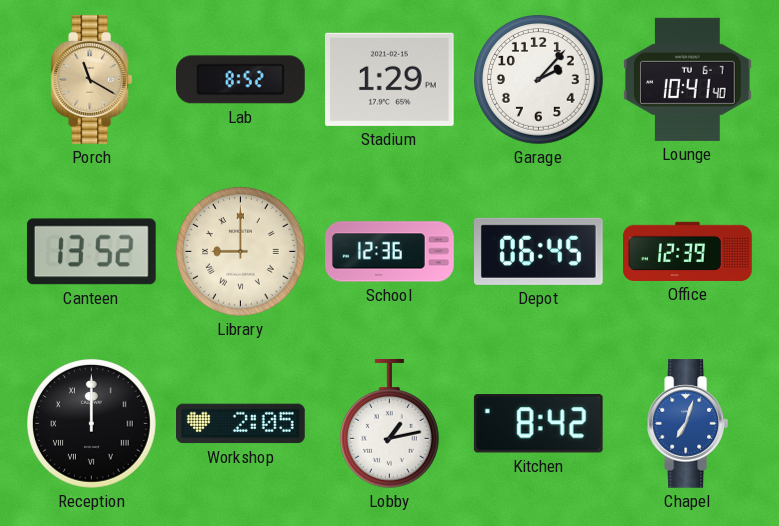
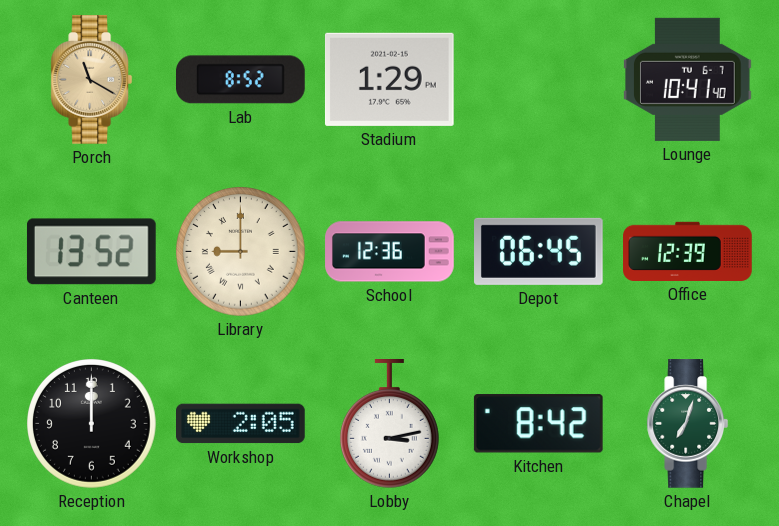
Garage: 2:07 -> none
Reception numerals: Roman -> Arabic
Lobby: 1:13 -> 3:13
Chapel dial: blue -> green
